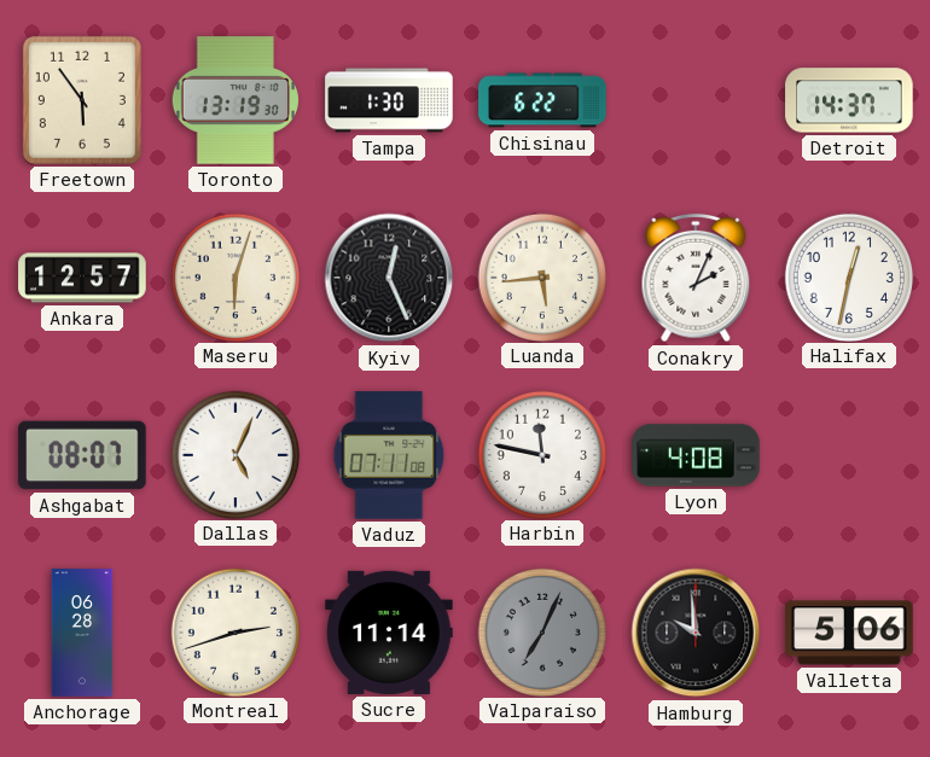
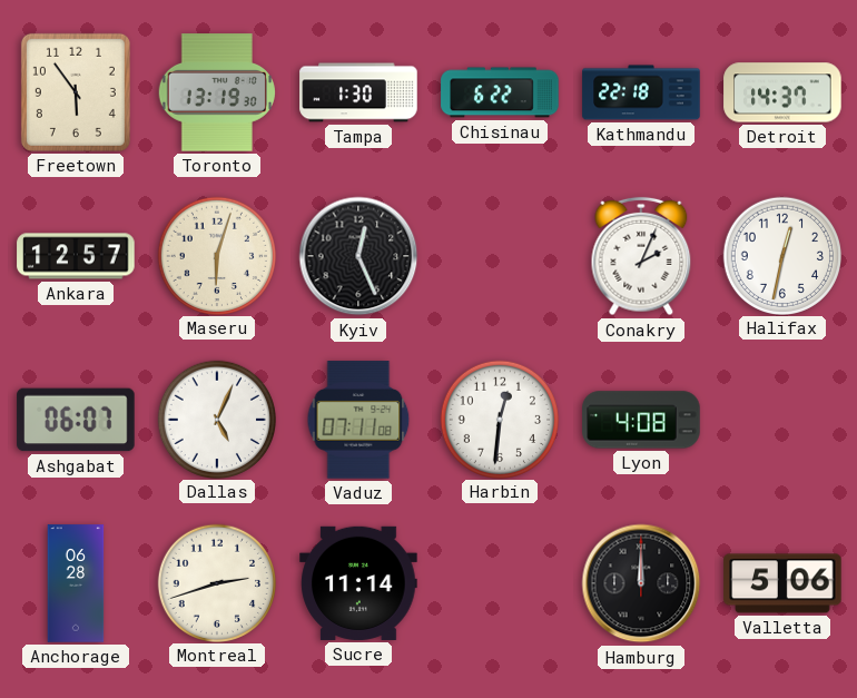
Kathmandu: none -> 22:18
Luanda: 5:44 -> none
Ashgabat: 08:07 -> 06:07
Harbin: 11:47 -> 12:31
Valparaiso: 7:04 -> none
Hamburg: 9:59 -> 12:00
